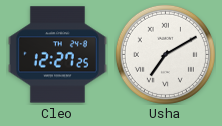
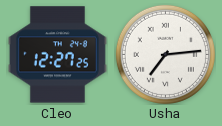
Usha: 7:10 -> 7:14
